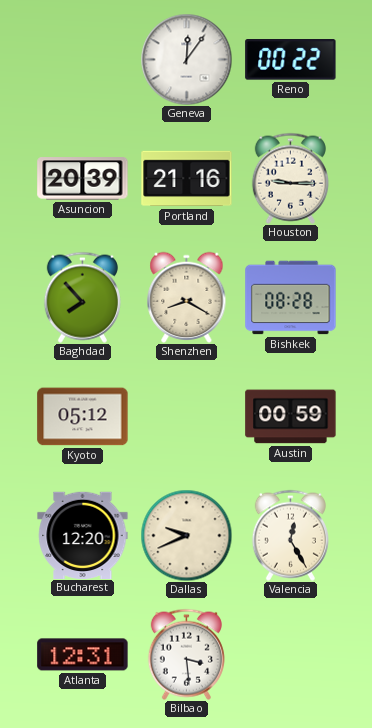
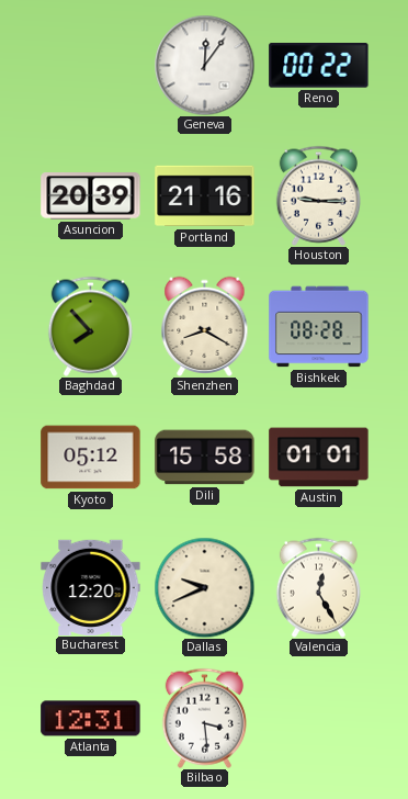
Dili: none -> 15:58
Austin: 00:59 -> 01:01
